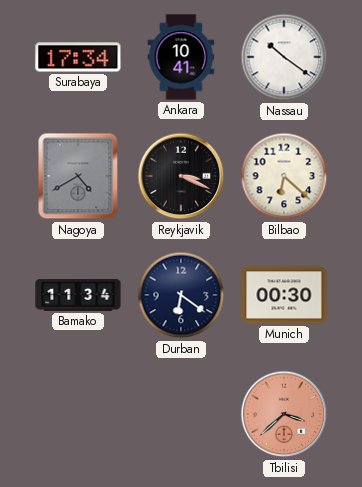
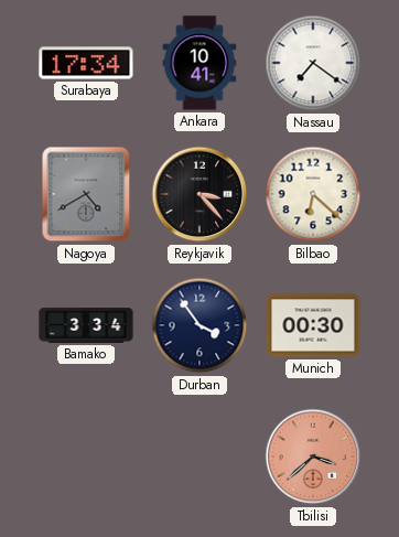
Nassau: 10:21 -> 7:21
Reykjavik: 3:19 -> 3:23
Bamako: 11:34 -> 3:34
Durban: 6:21 -> 3:54
